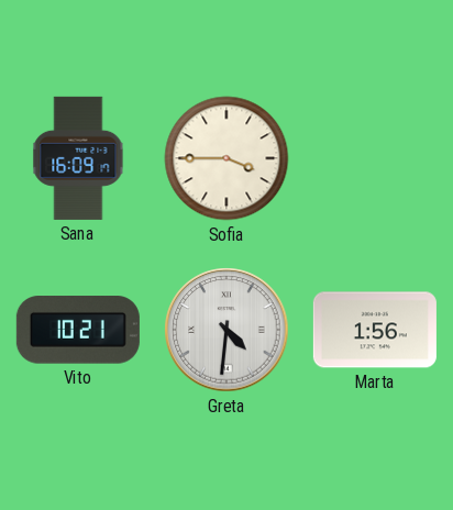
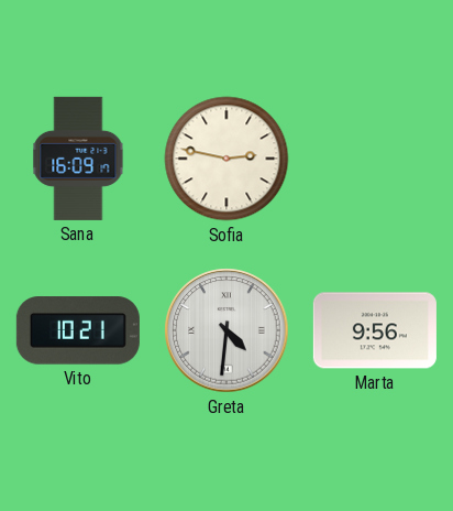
Sofia: 3:45 -> 2:47
Marta: 1:56 -> 9:56
